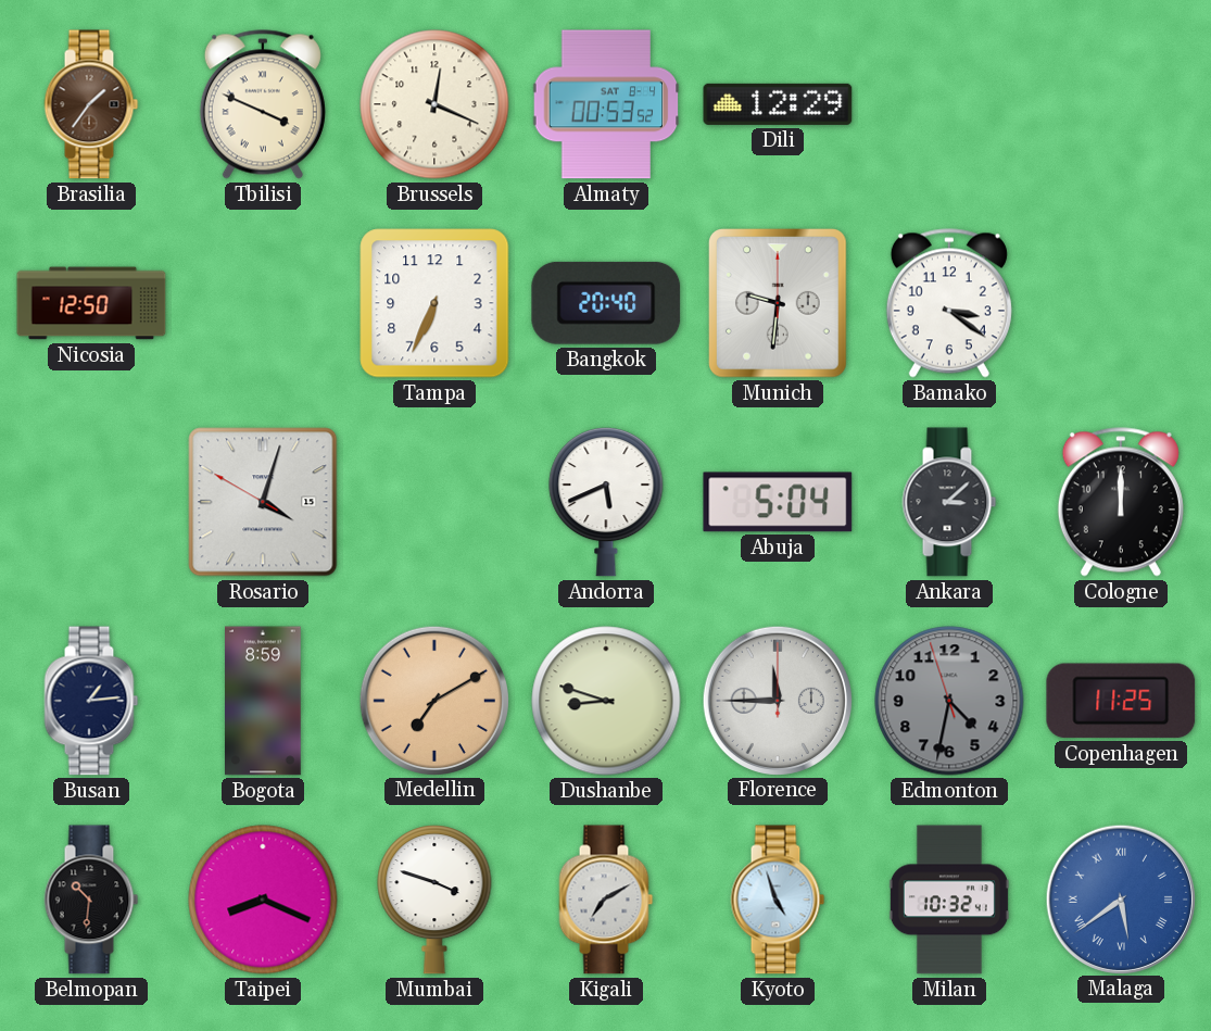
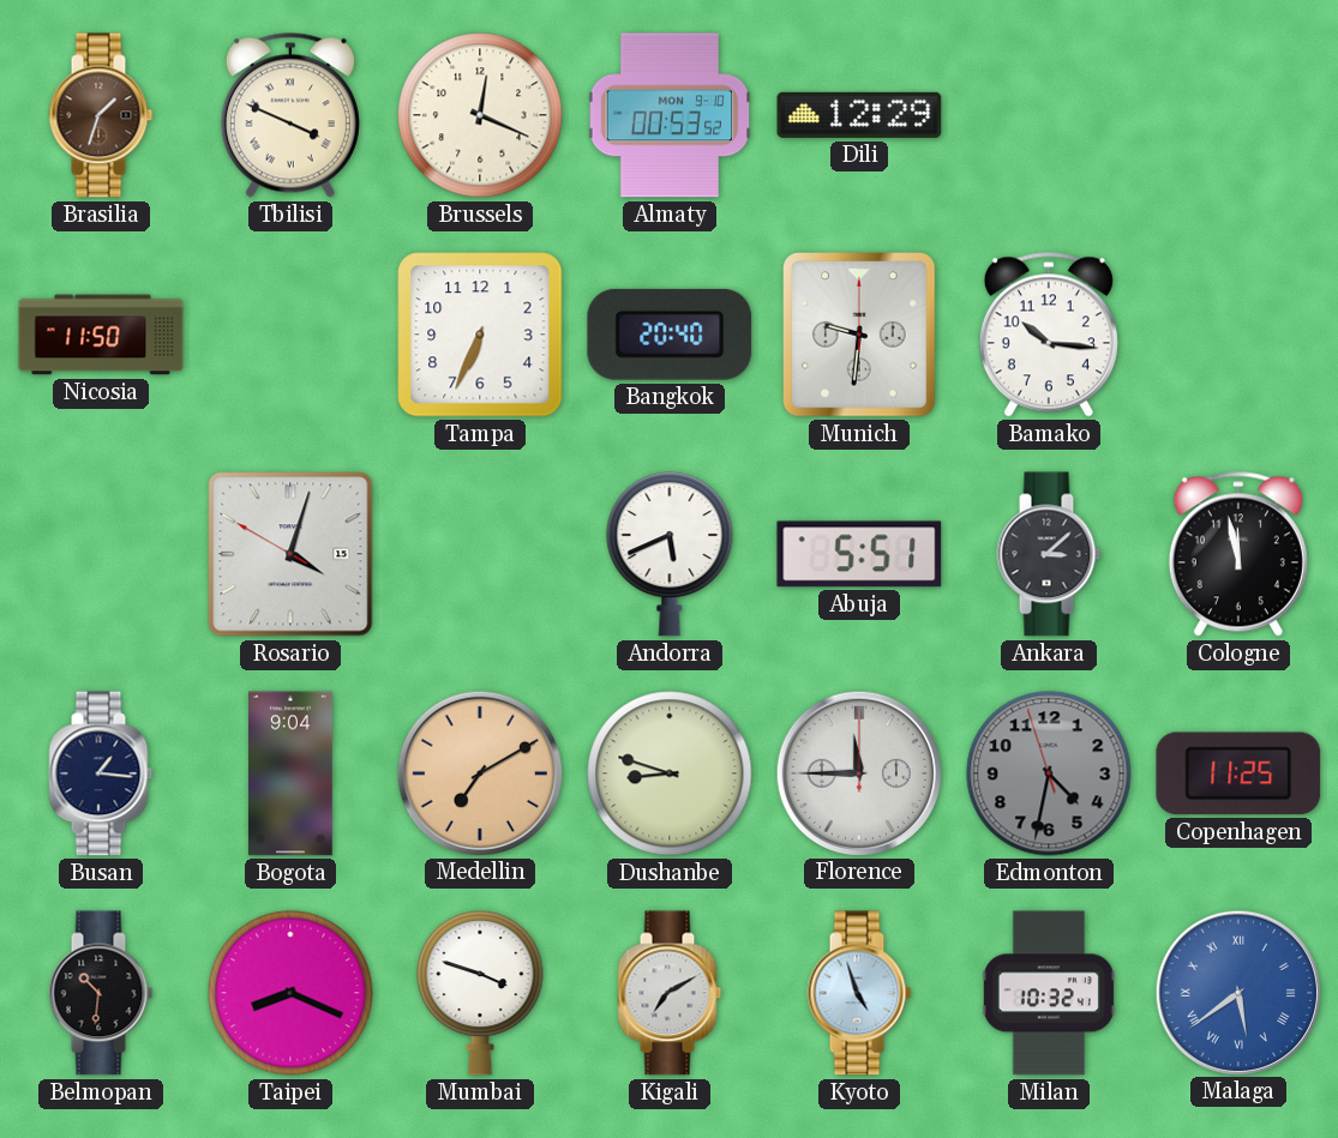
Brasilia: 1:36 -> 1:33
Almaty date: SAT 8-4 -> MON 9-10
Nicosia: 12:50 -> 11:50
Bamako: 3:21 -> 10:16
Abuja: 5:04 -> 5:51
Cologne: 12:00 -> 11:58
Busan: 1:14 -> 1:16
Bogota: 8:59 -> 9:04
